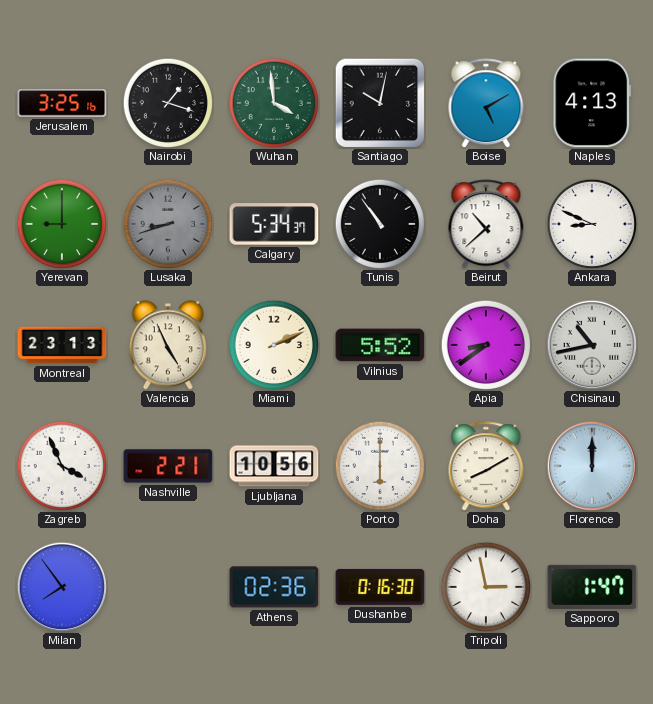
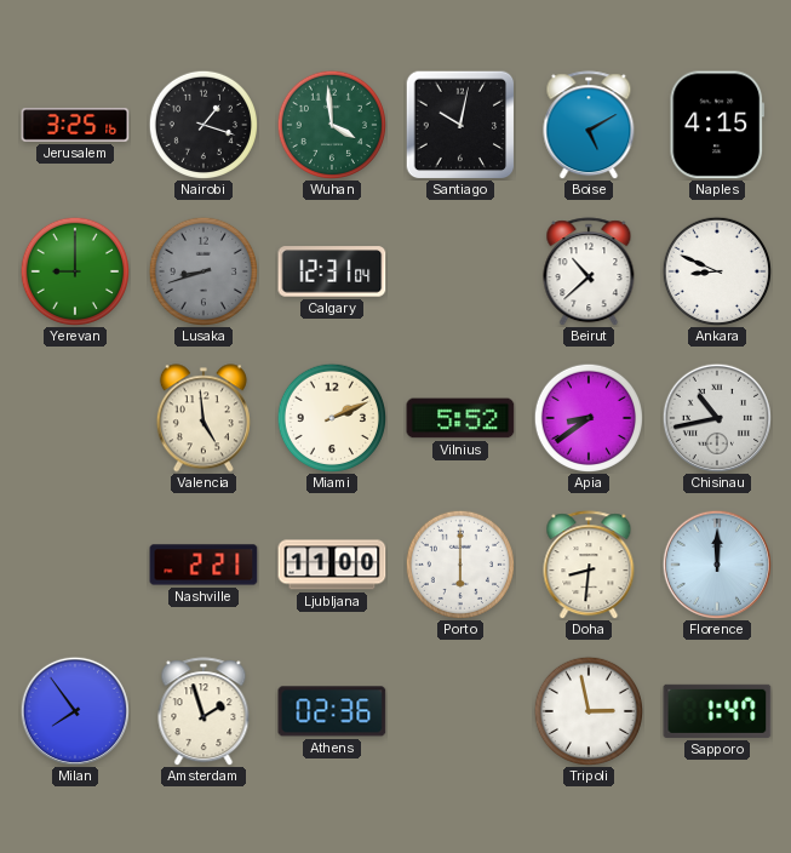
Naples: 4:13 -> 4:15
Calgary: 5:34 -> 12:31
Tunis: 10:54 -> none
Montreal: 23:13 -> none
Valencia: 4:56 -> 4:59
Zagreb: 3:56 -> none
Ljubljana: 10:56 -> 11:00
Doha: 8:10 -> 8:31
Amsterdam: none -> 1:57
Dushanbe: 0:16 -> none
